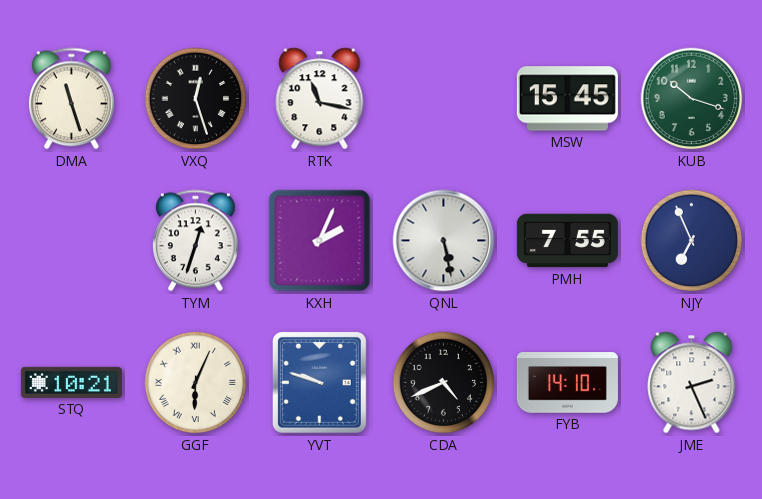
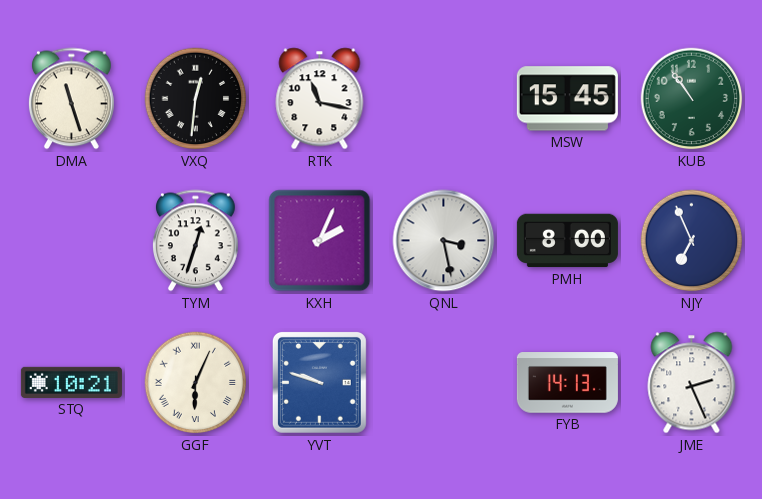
VXQ: 12:27 -> 12:31
KUB: 10:18 -> 10:54
QNL: 5:28 -> 3:28
PMH: 7:55 -> 8:00
CDA: 4:41 -> none
FYB: 14:10 -> 14:13
